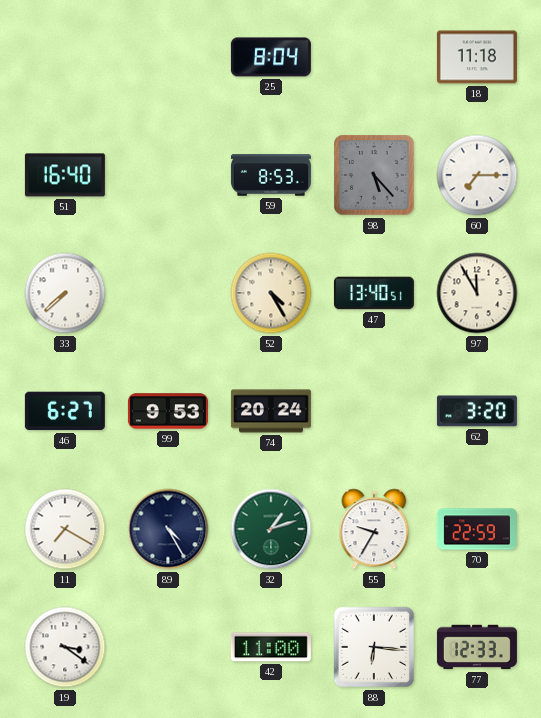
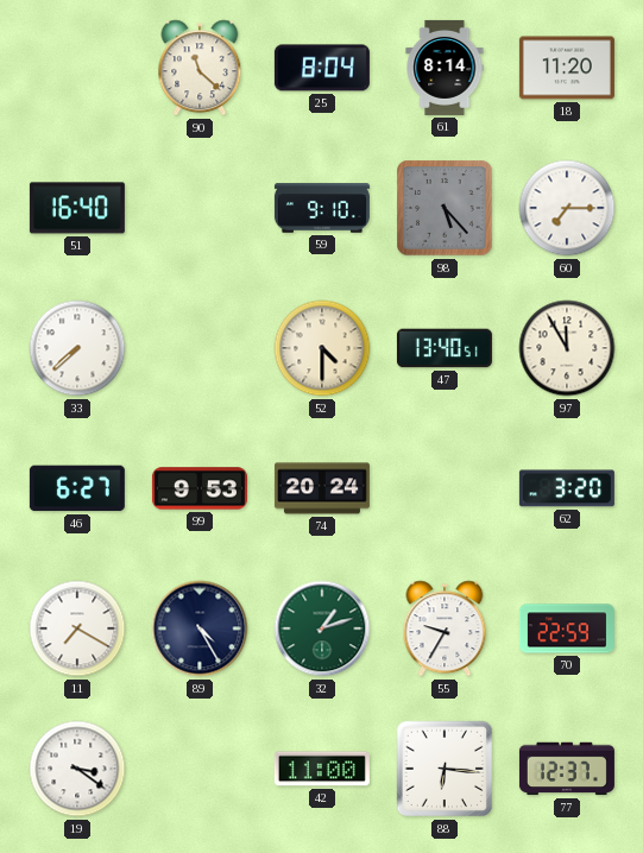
90: none -> 11:22
61: none -> 8:14
18: 11:18 -> 11:20
59: 8:53 -> 9:10
52: 4:25 -> 4:30
77: 12:33 -> 12:37
